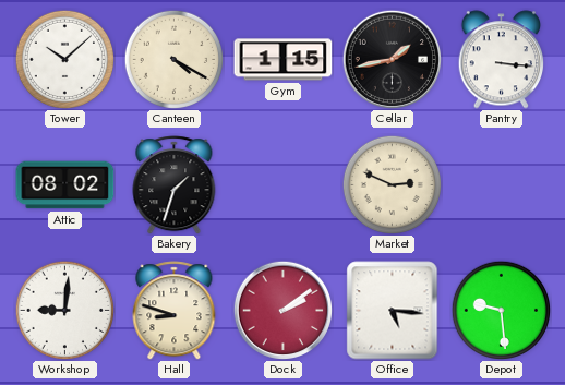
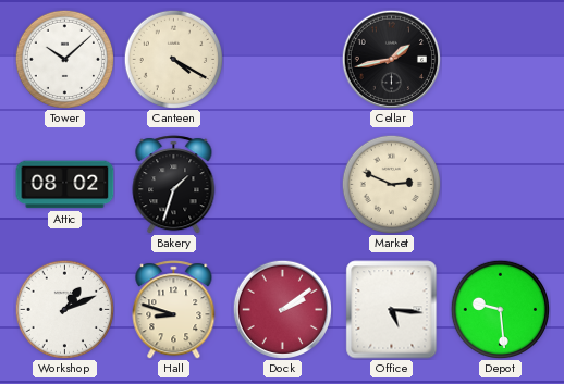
Gym: 1:15 -> none
Pantry: 3:16 -> none
Workshop: 9:01 -> 1:11
